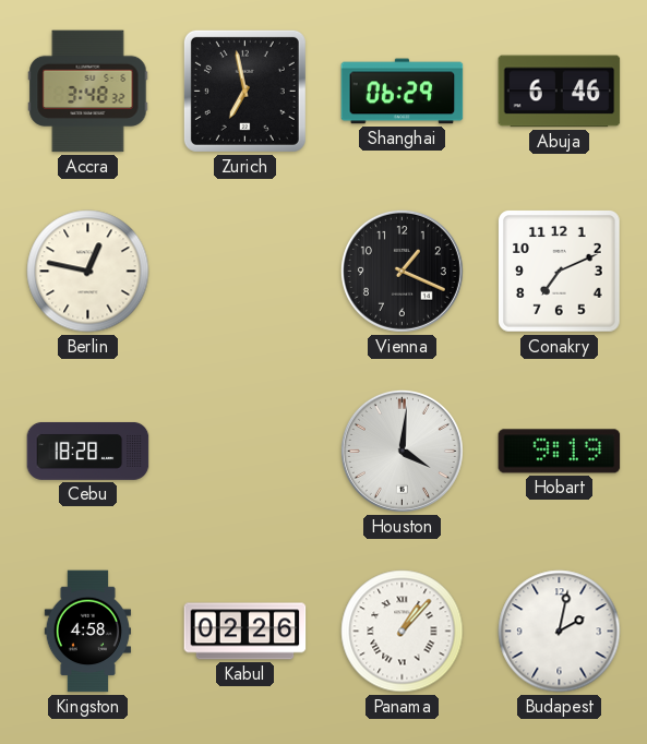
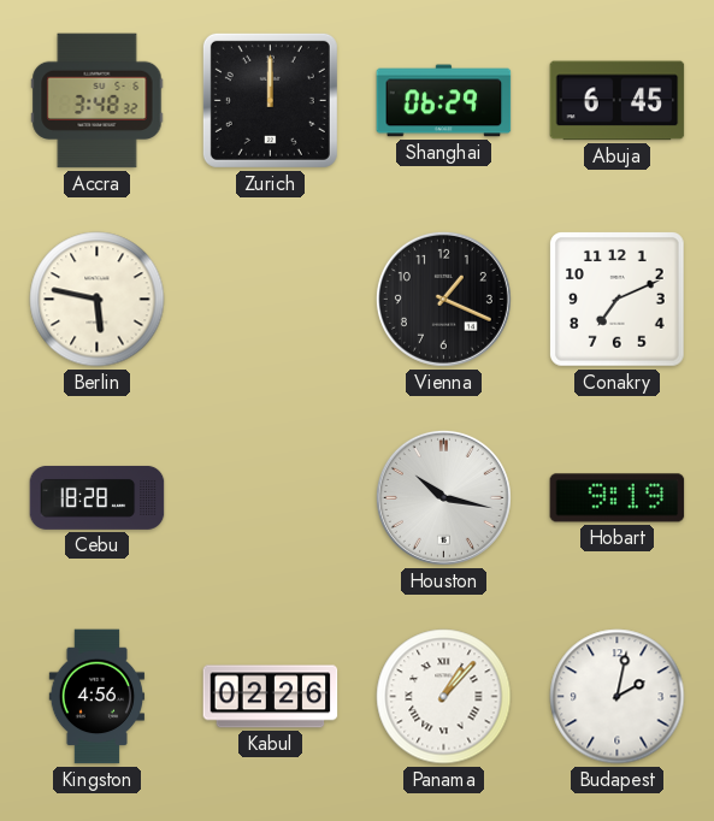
Zurich: 6:58 -> 12:00
Abuja: 6:46 -> 6:45
Berlin: 12:47 -> 5:47
Houston: 4:01 -> 10:17
Kingston: 4:58 -> 4:56
